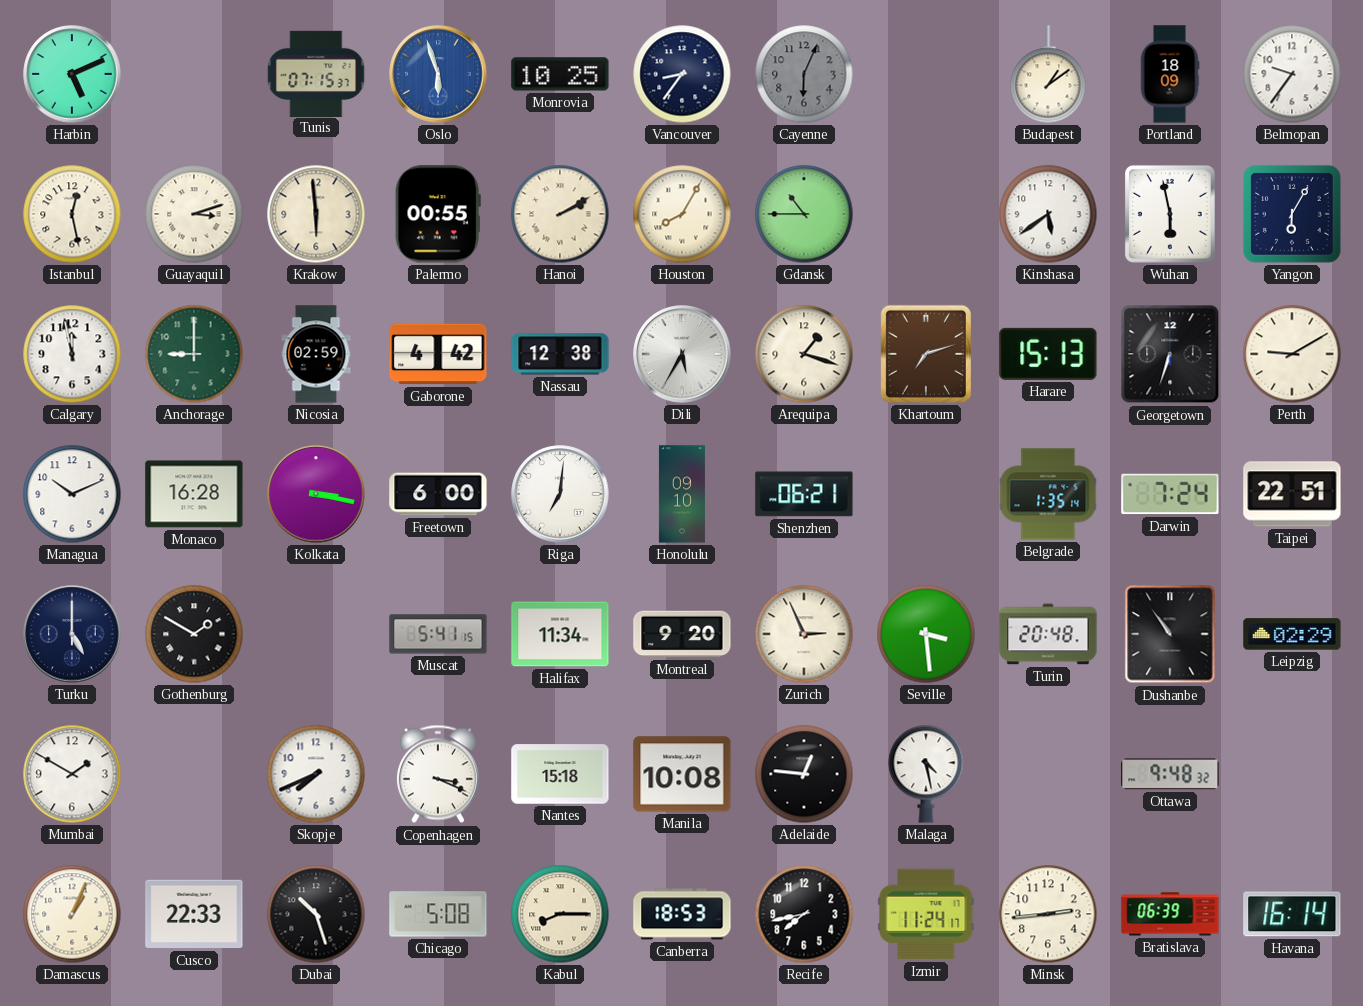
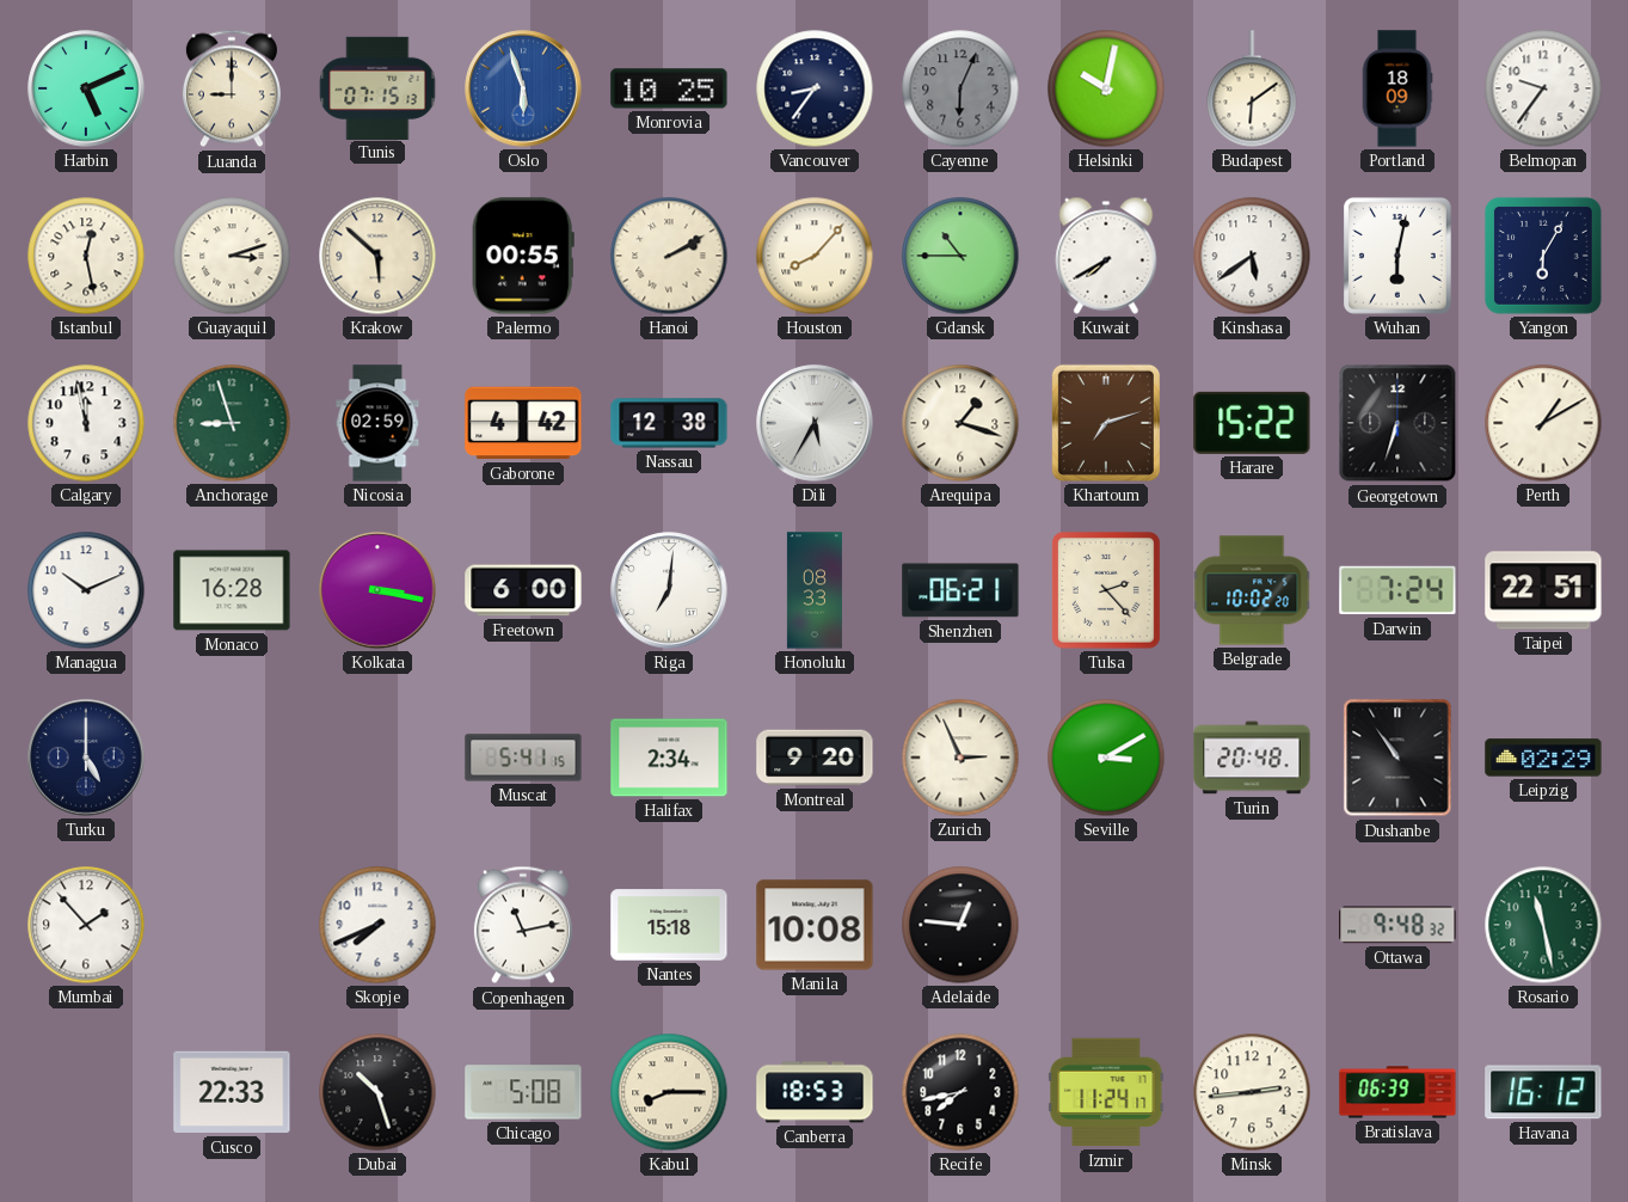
Luanda: none -> 9:00
Tunis: 07:15:37 -> 07:15:13
Helsinki: none -> 10:02
Budapest: 1:09 -> 6:09
Krakow: 5:59 -> 5:52
Houston: 8:05 -> 8:07
Kuwait: none -> 7:40
Wuhan: 5:58 -> 6:02
Anchorage: 9:00 -> 8:57
Harare: 15:13 -> 15:22
Perth: 9:10 -> 1:10
Honolulu: 09:10 -> 08:33
Tulsa: none -> 2:23
Belgrade: 1:35 -> 10:02
Gothenburg: 1:50 -> none
Halifax: 11:34 -> 2:34
Seville: 3:29 -> 3:10
Mumbai: 1:50 -> 1:53
Copenhagen: 3:19 -> 11:13
Malaga: 4:28 -> none
Rosario: none -> 11:28
Damascus: 1:04 -> none
Havana: 16:14 -> 16:12
